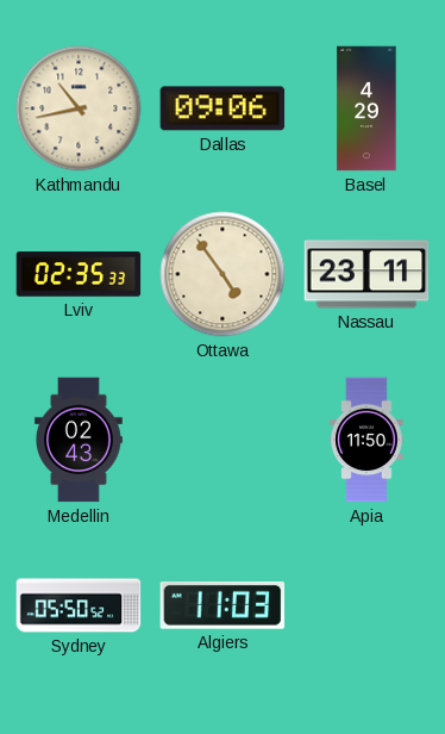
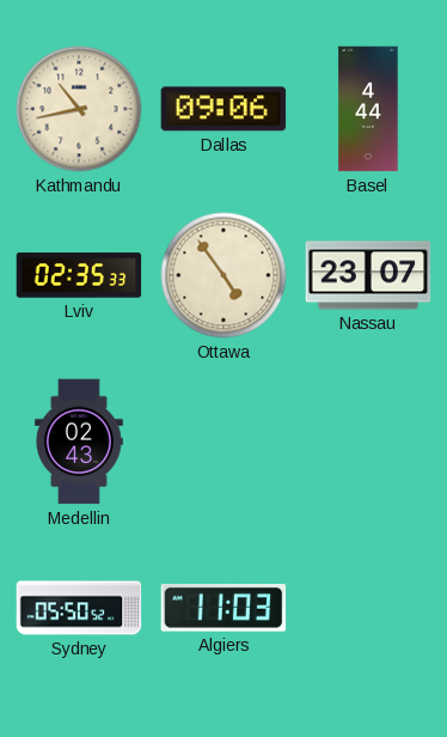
Basel: 4:29 -> 4:44
Nassau: 23:11 -> 23:07
Apia: 11:50 -> none
